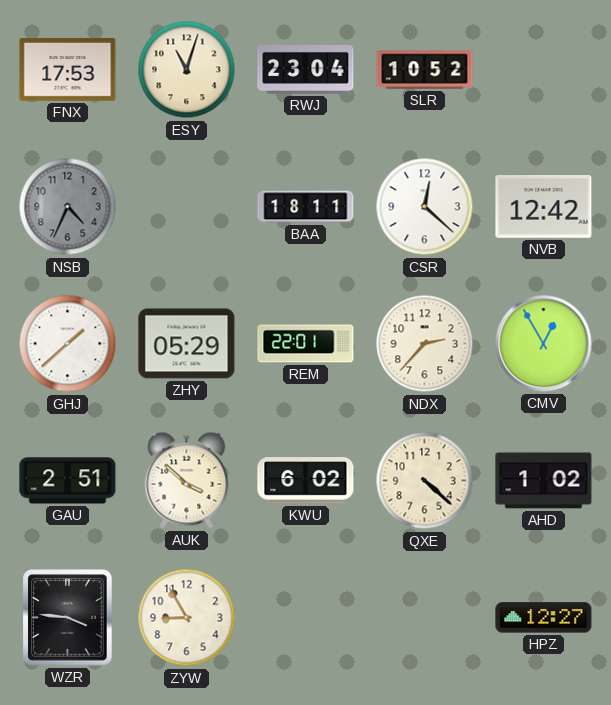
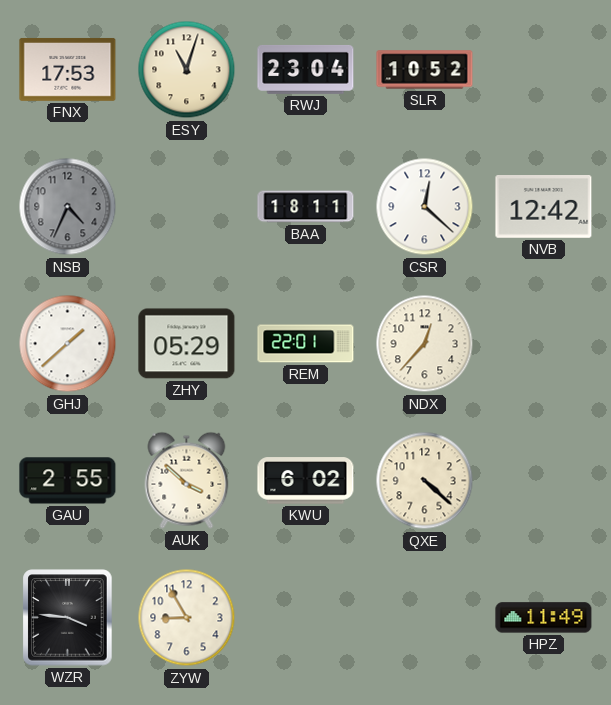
NDX: 2:37 -> 12:37
CMV: 12:55 -> none
GAU: 2:51 -> 2:55
AHD: 1:02 -> none
HPZ: 12:27 -> 11:49
